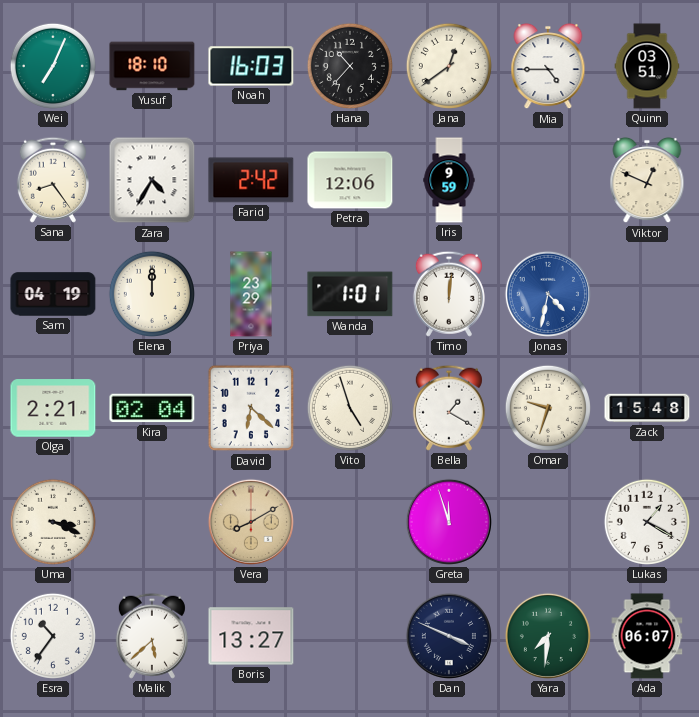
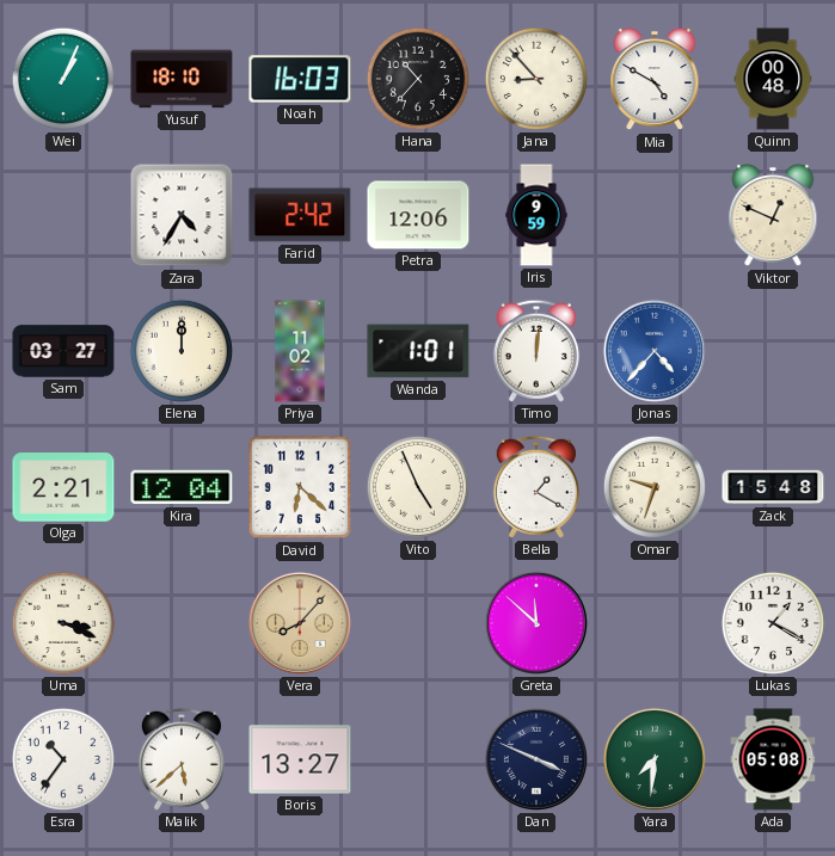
Wei: 7:04 -> 1:04
Jana: 12:39 -> 8:53
Mia: 4:45 -> 4:50
Quinn: 03:51 -> 00:48
Sana: 8:24 -> none
Sam: 04:19 -> 03:27
Priya: 23:29 -> 11:02
Jonas: 4:32 -> 4:37
Kira: 02:04 -> 12:04
Vito: 4:57 -> 4:56
Vera: 8:10 -> 8:07
Greta: 11:57 -> 11:52
Ada: 06:07 -> 05:08
